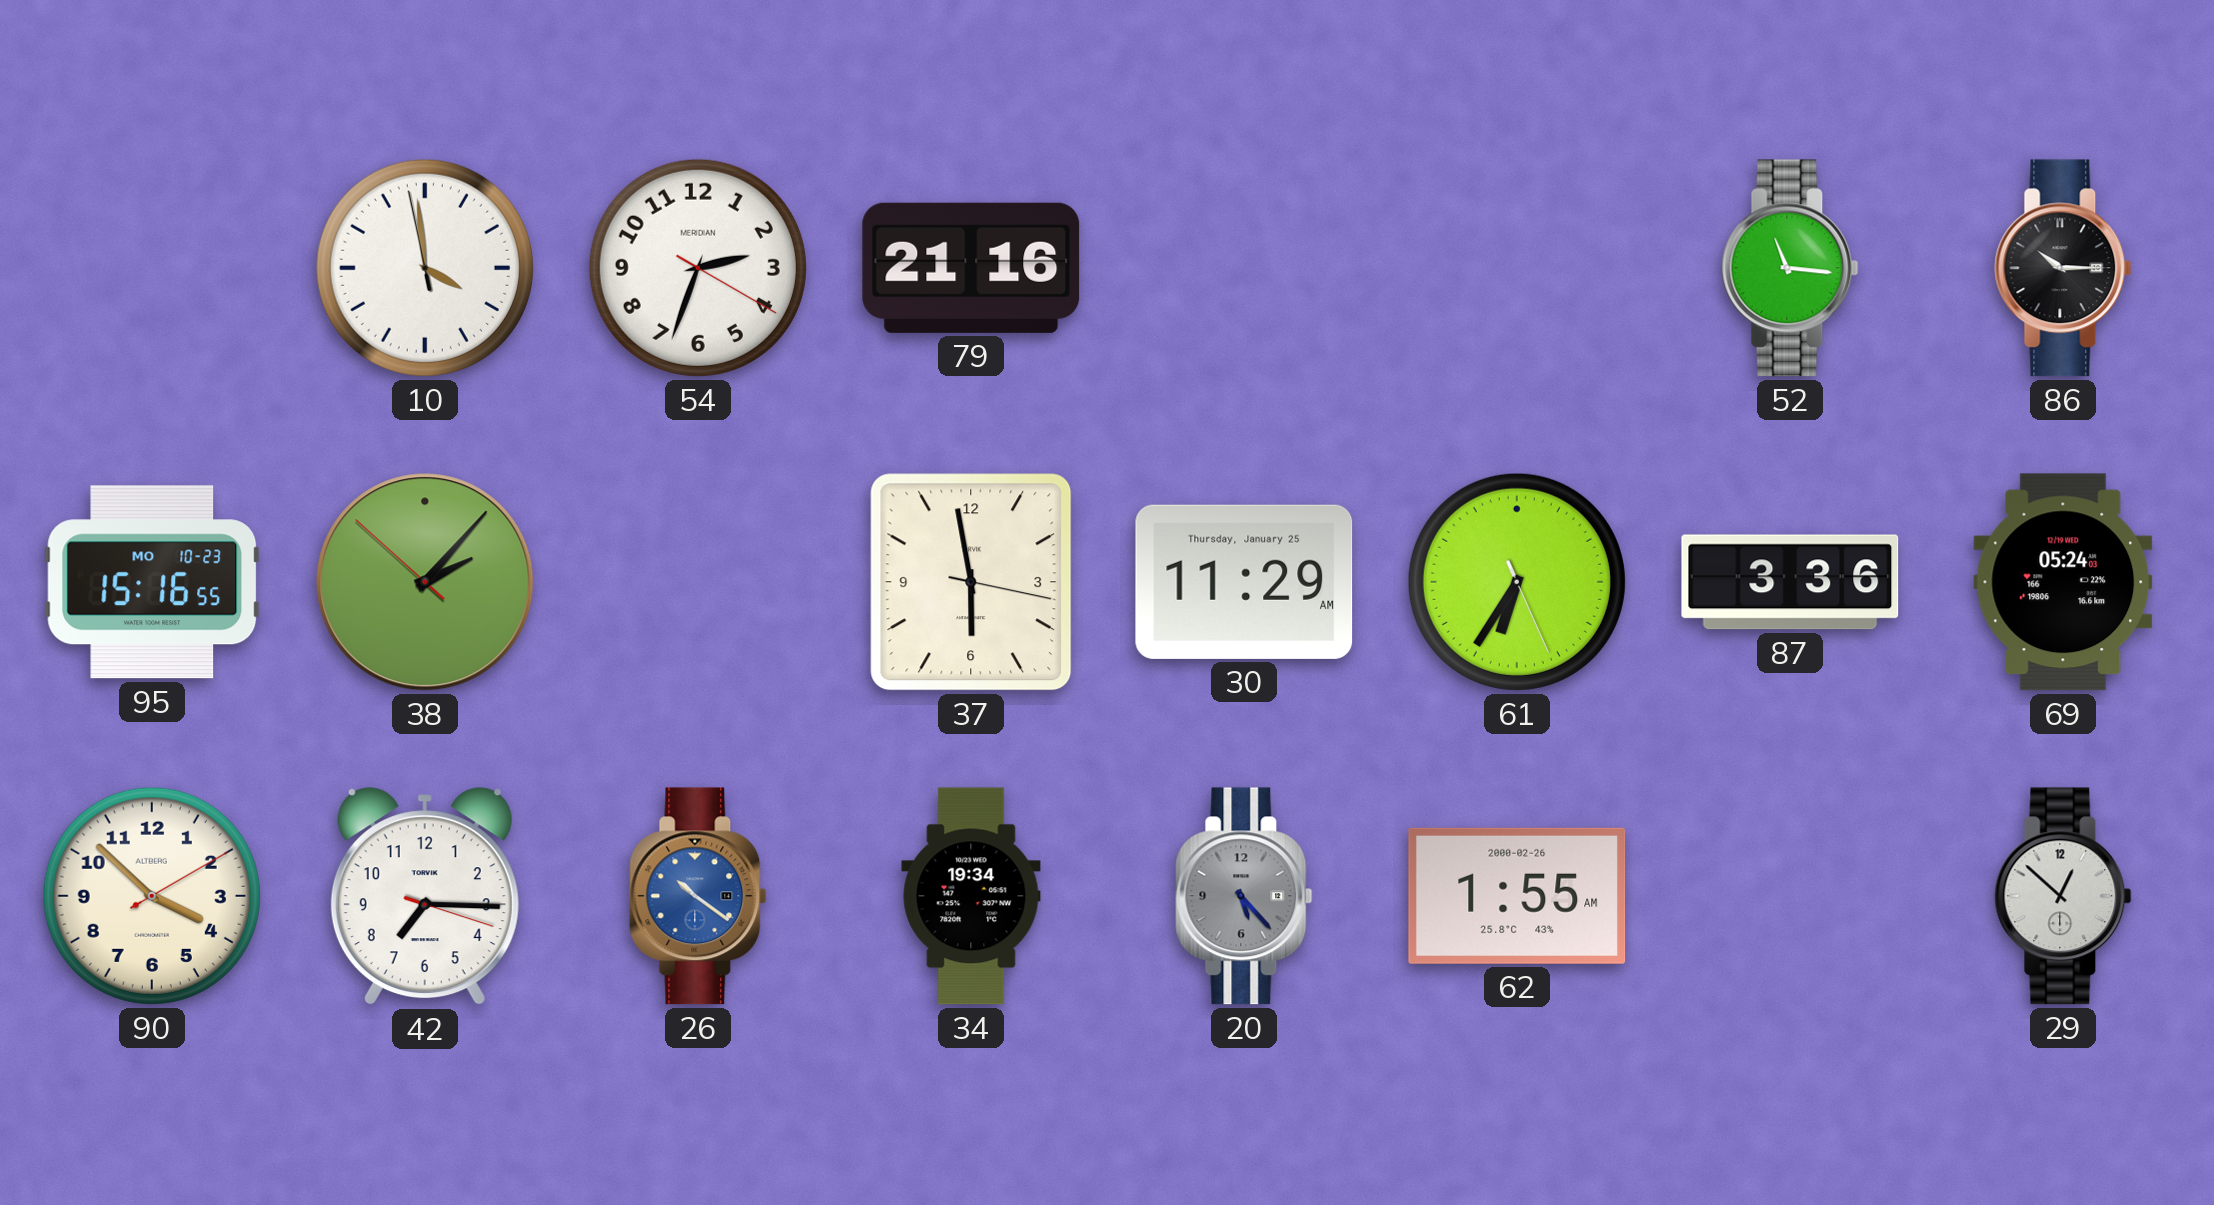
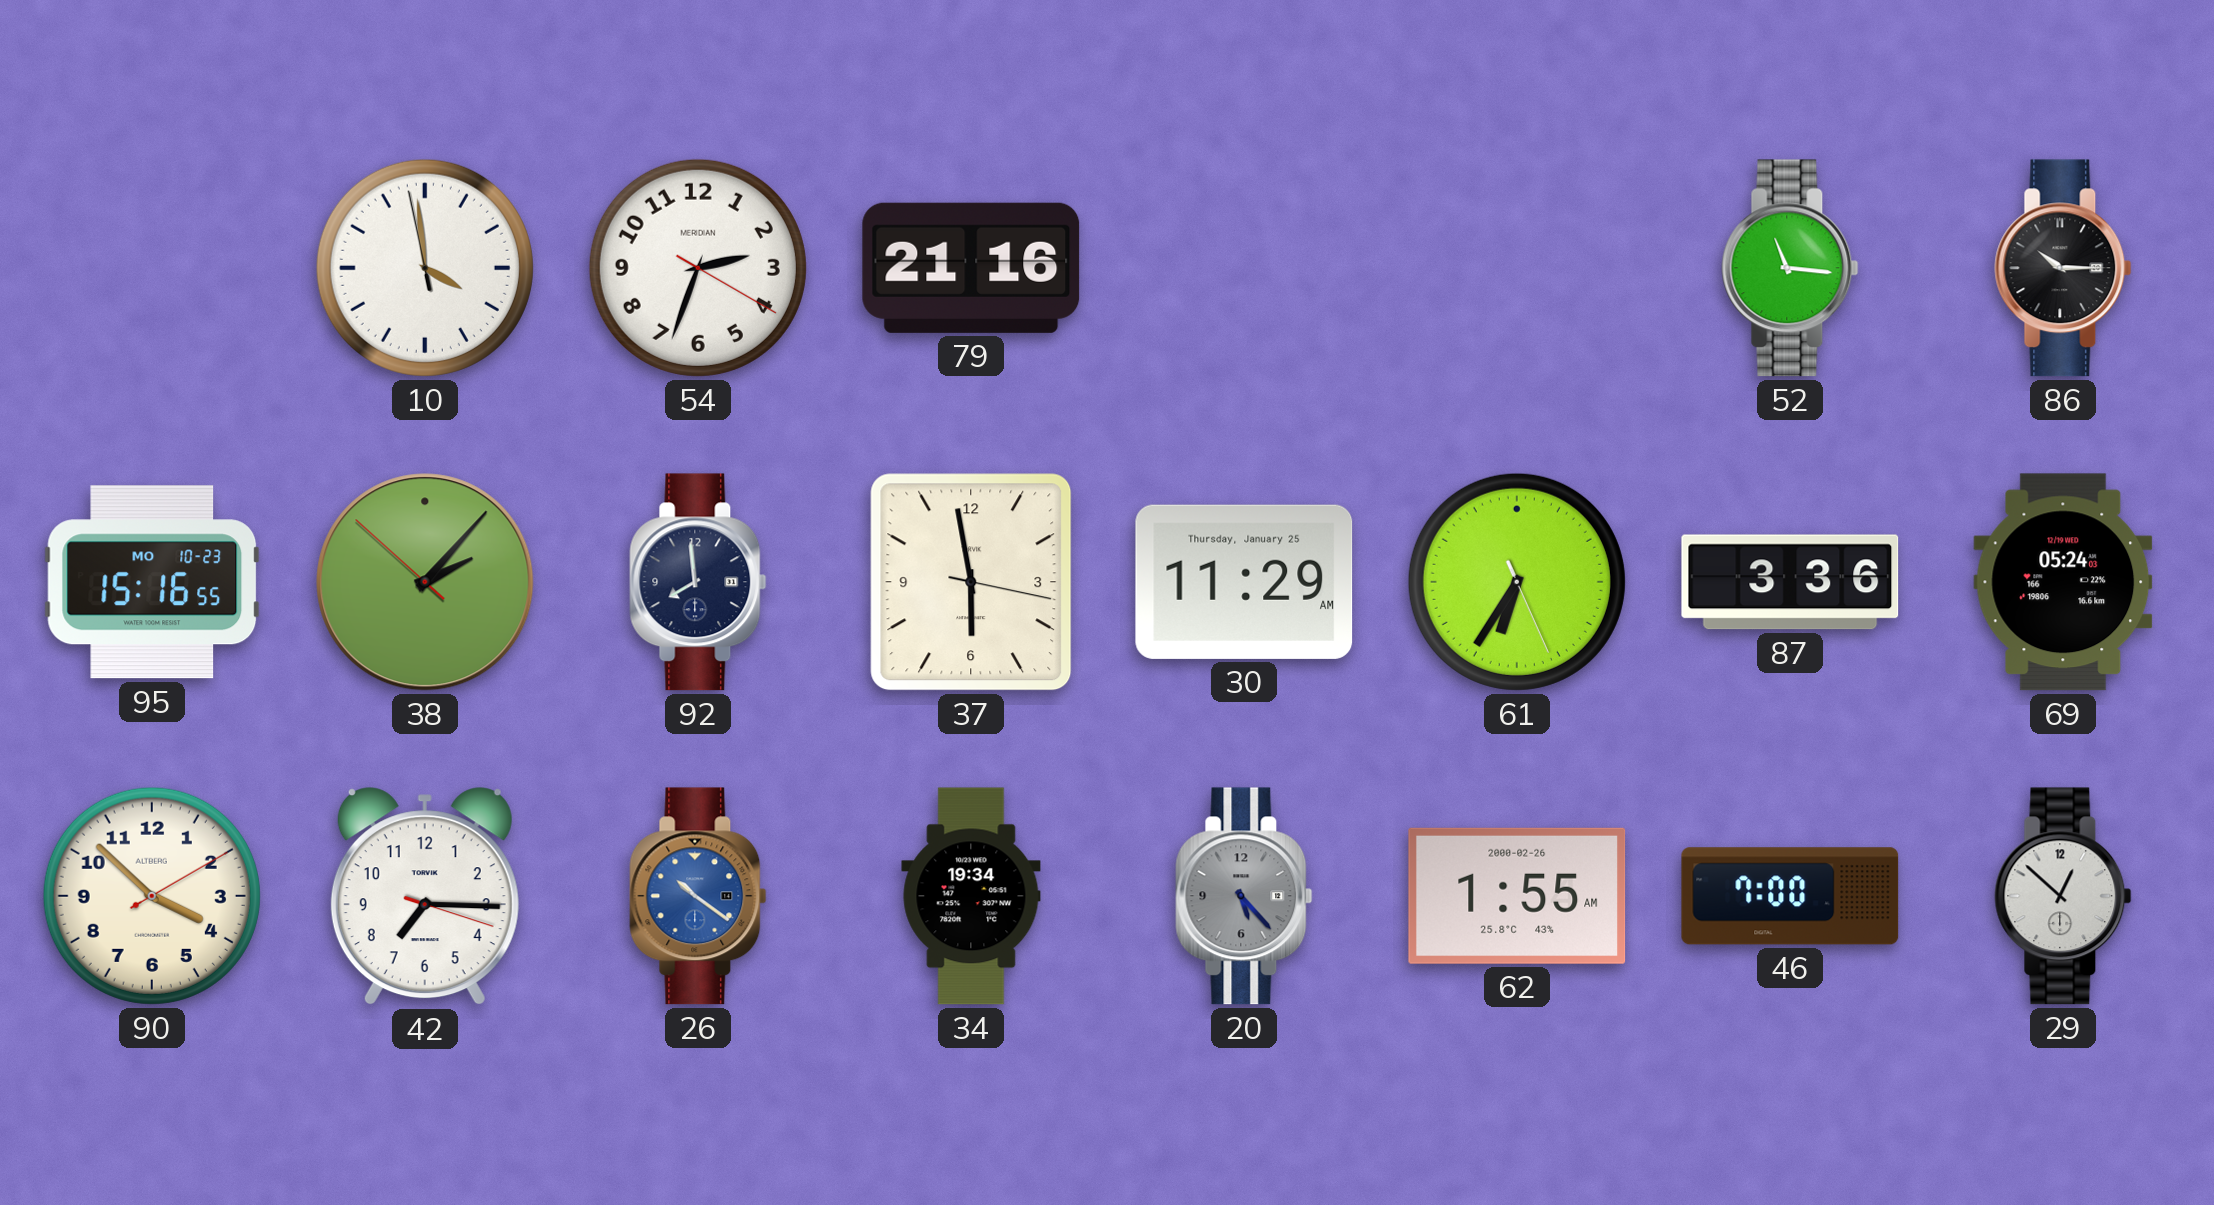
92: none -> 7:59
46: none -> 7:00
